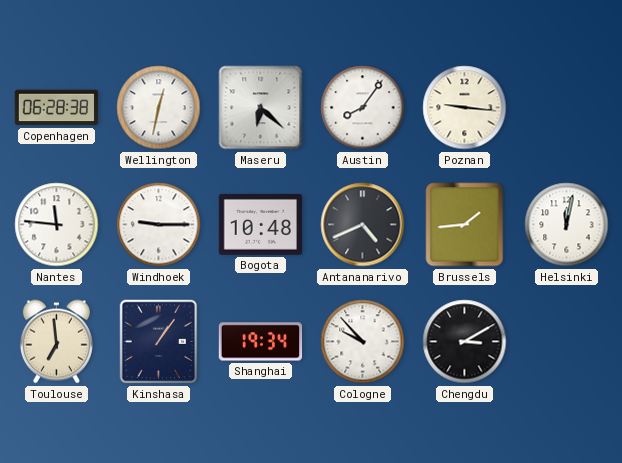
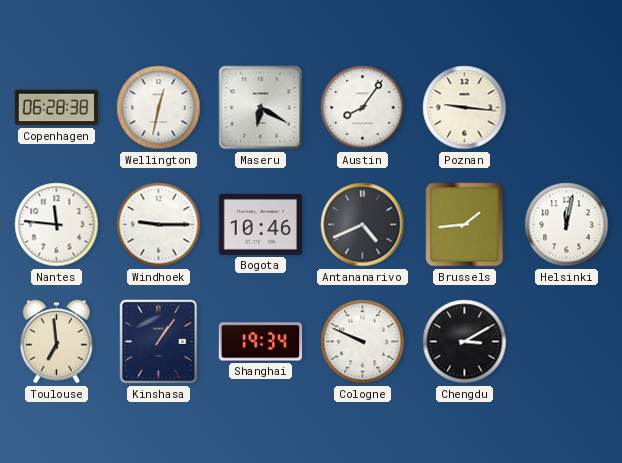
Maseru: 6:22 -> 6:20
Bogota: 10:48 -> 10:46
Cologne: 9:53 -> 9:49
